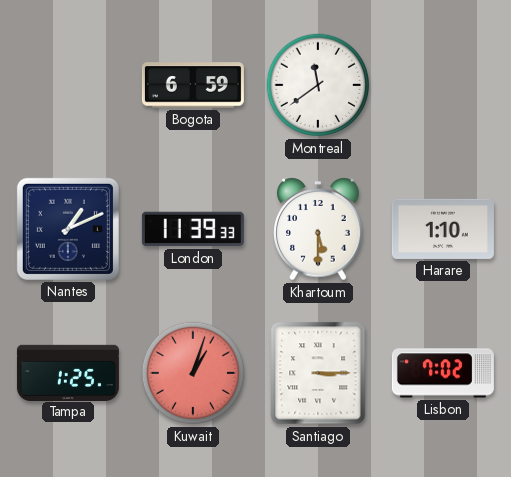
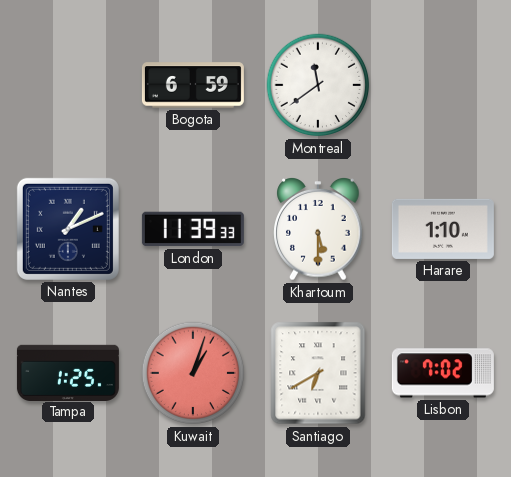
Santiago: 3:15 -> 6:40
